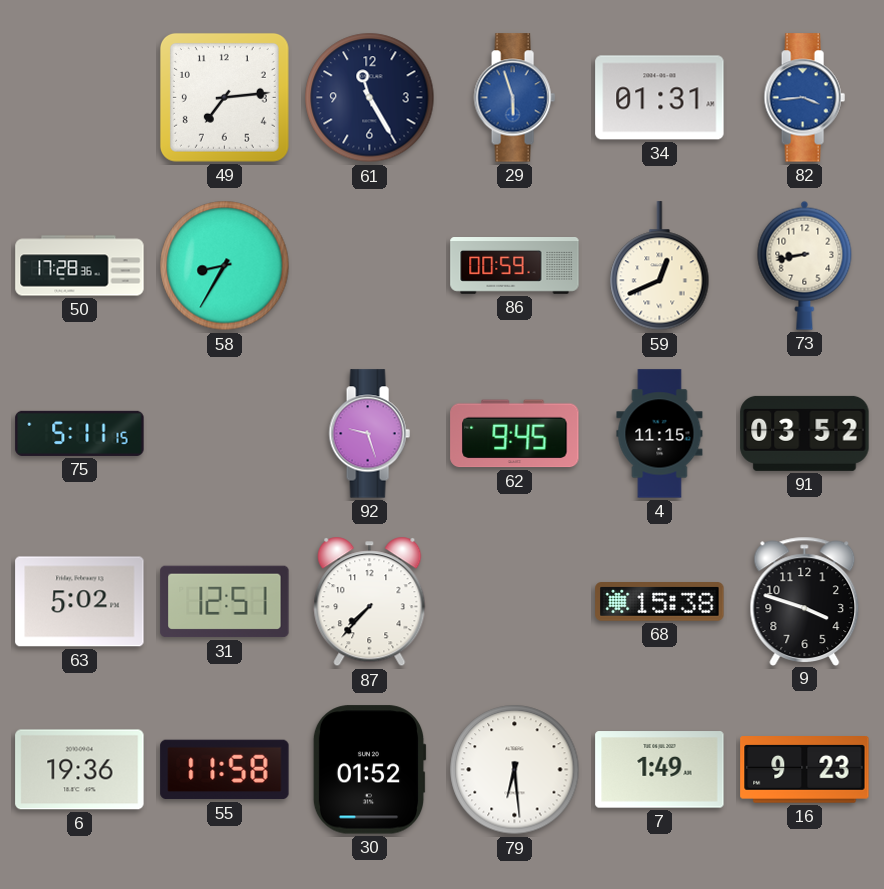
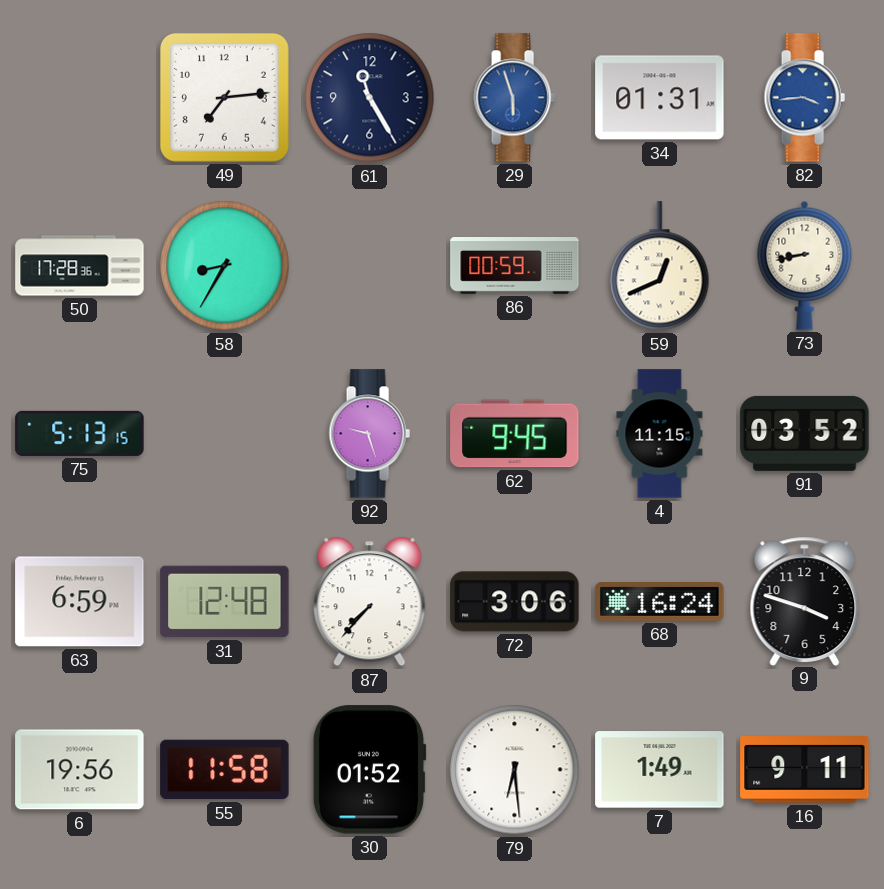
75: 5:11 -> 5:13
63: 5:02 -> 6:59
31: 12:51 -> 12:48
72: none -> 3:06
68: 15:38 -> 16:24
6: 19:36 -> 19:56
16: 9:23 -> 9:11
